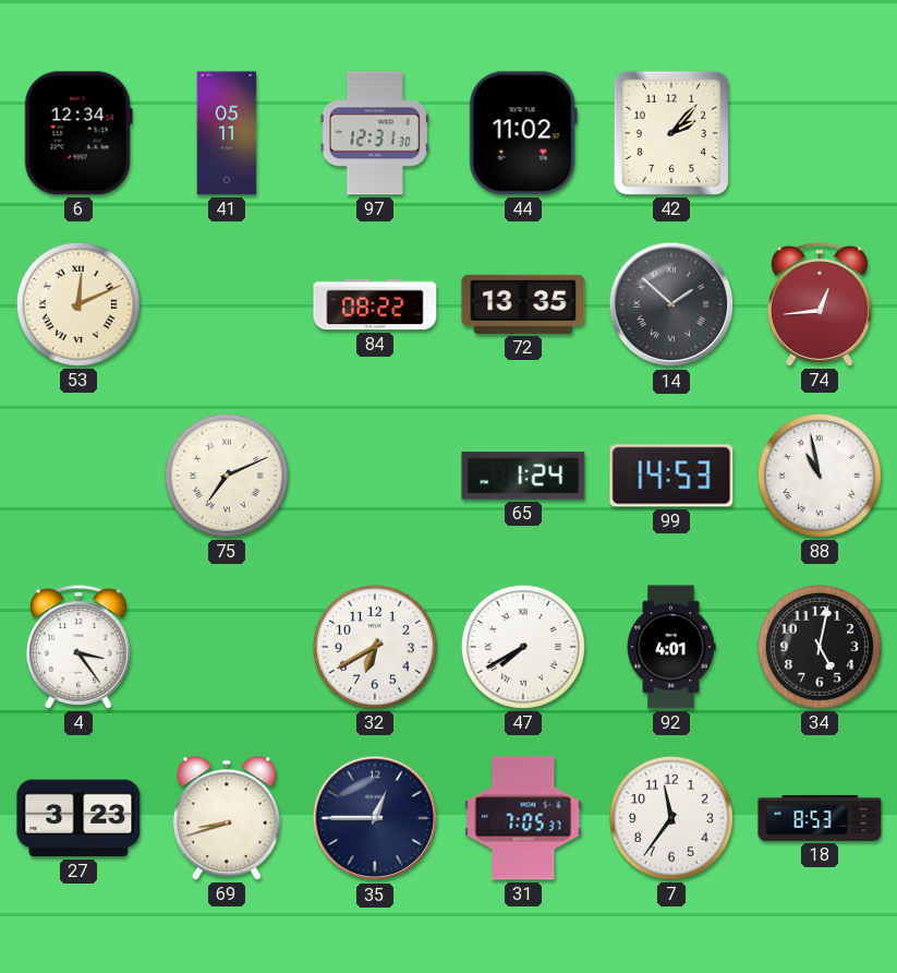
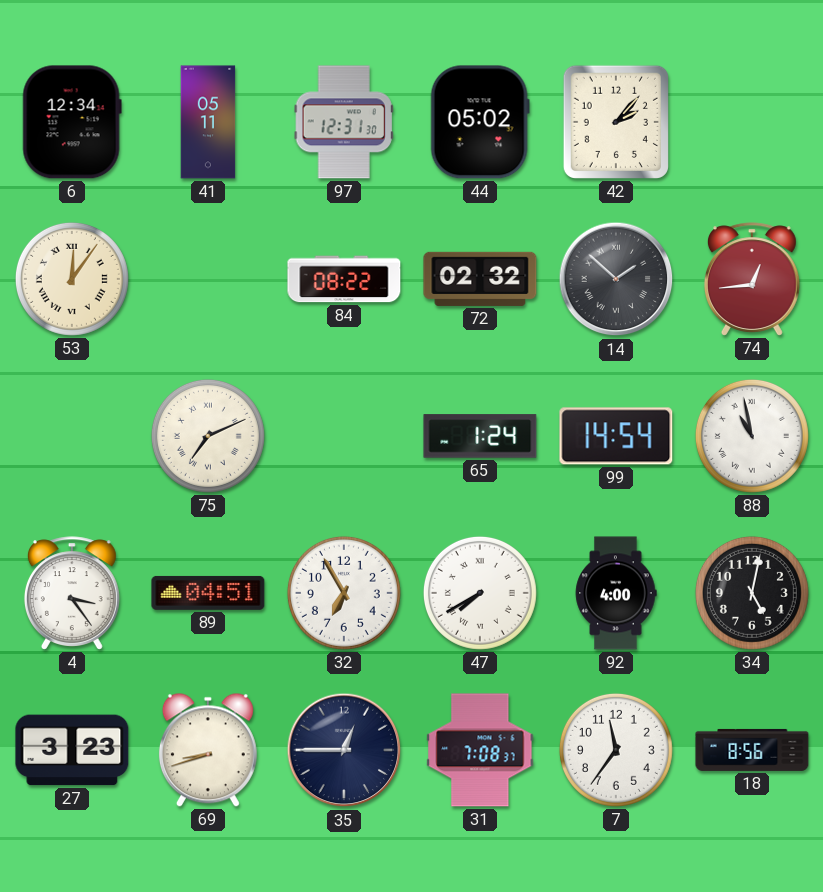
44: 11:02 -> 05:02
53: 12:11 -> 12:06
72: 13:35 -> 02:32
99: 14:53 -> 14:54
89: none -> 04:51
32: 6:40 -> 6:55
92: 4:01 -> 4:00
31: 7:05 -> 7:08
18: 8:53 -> 8:56
